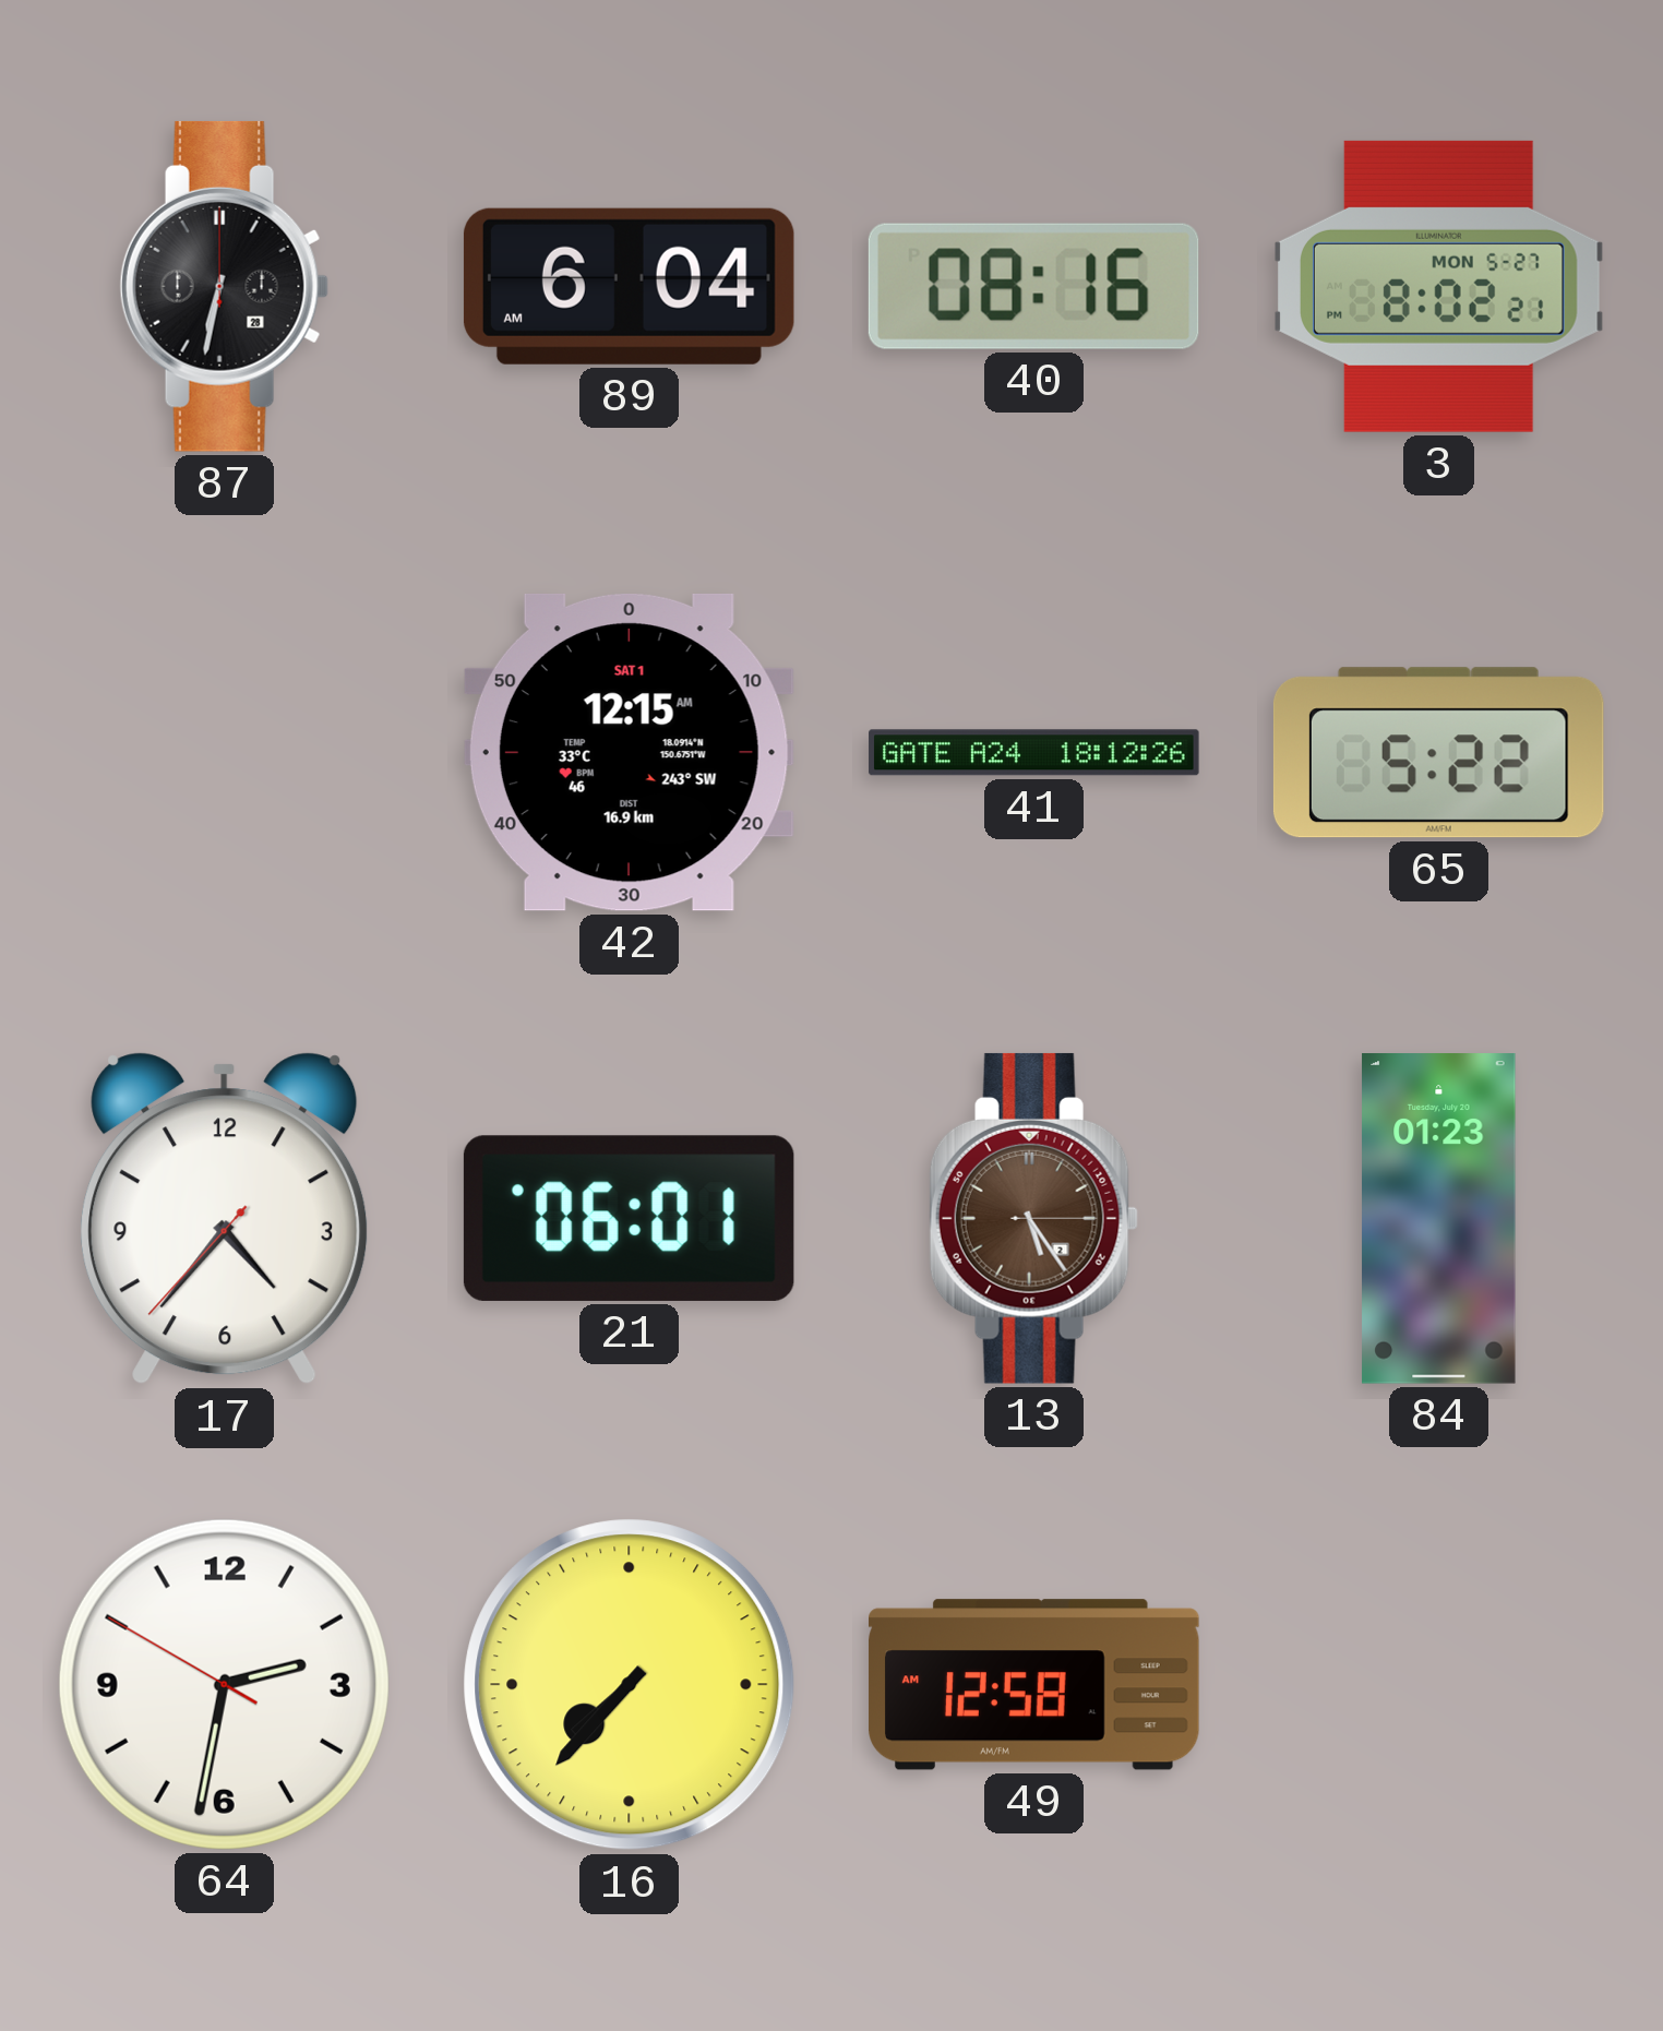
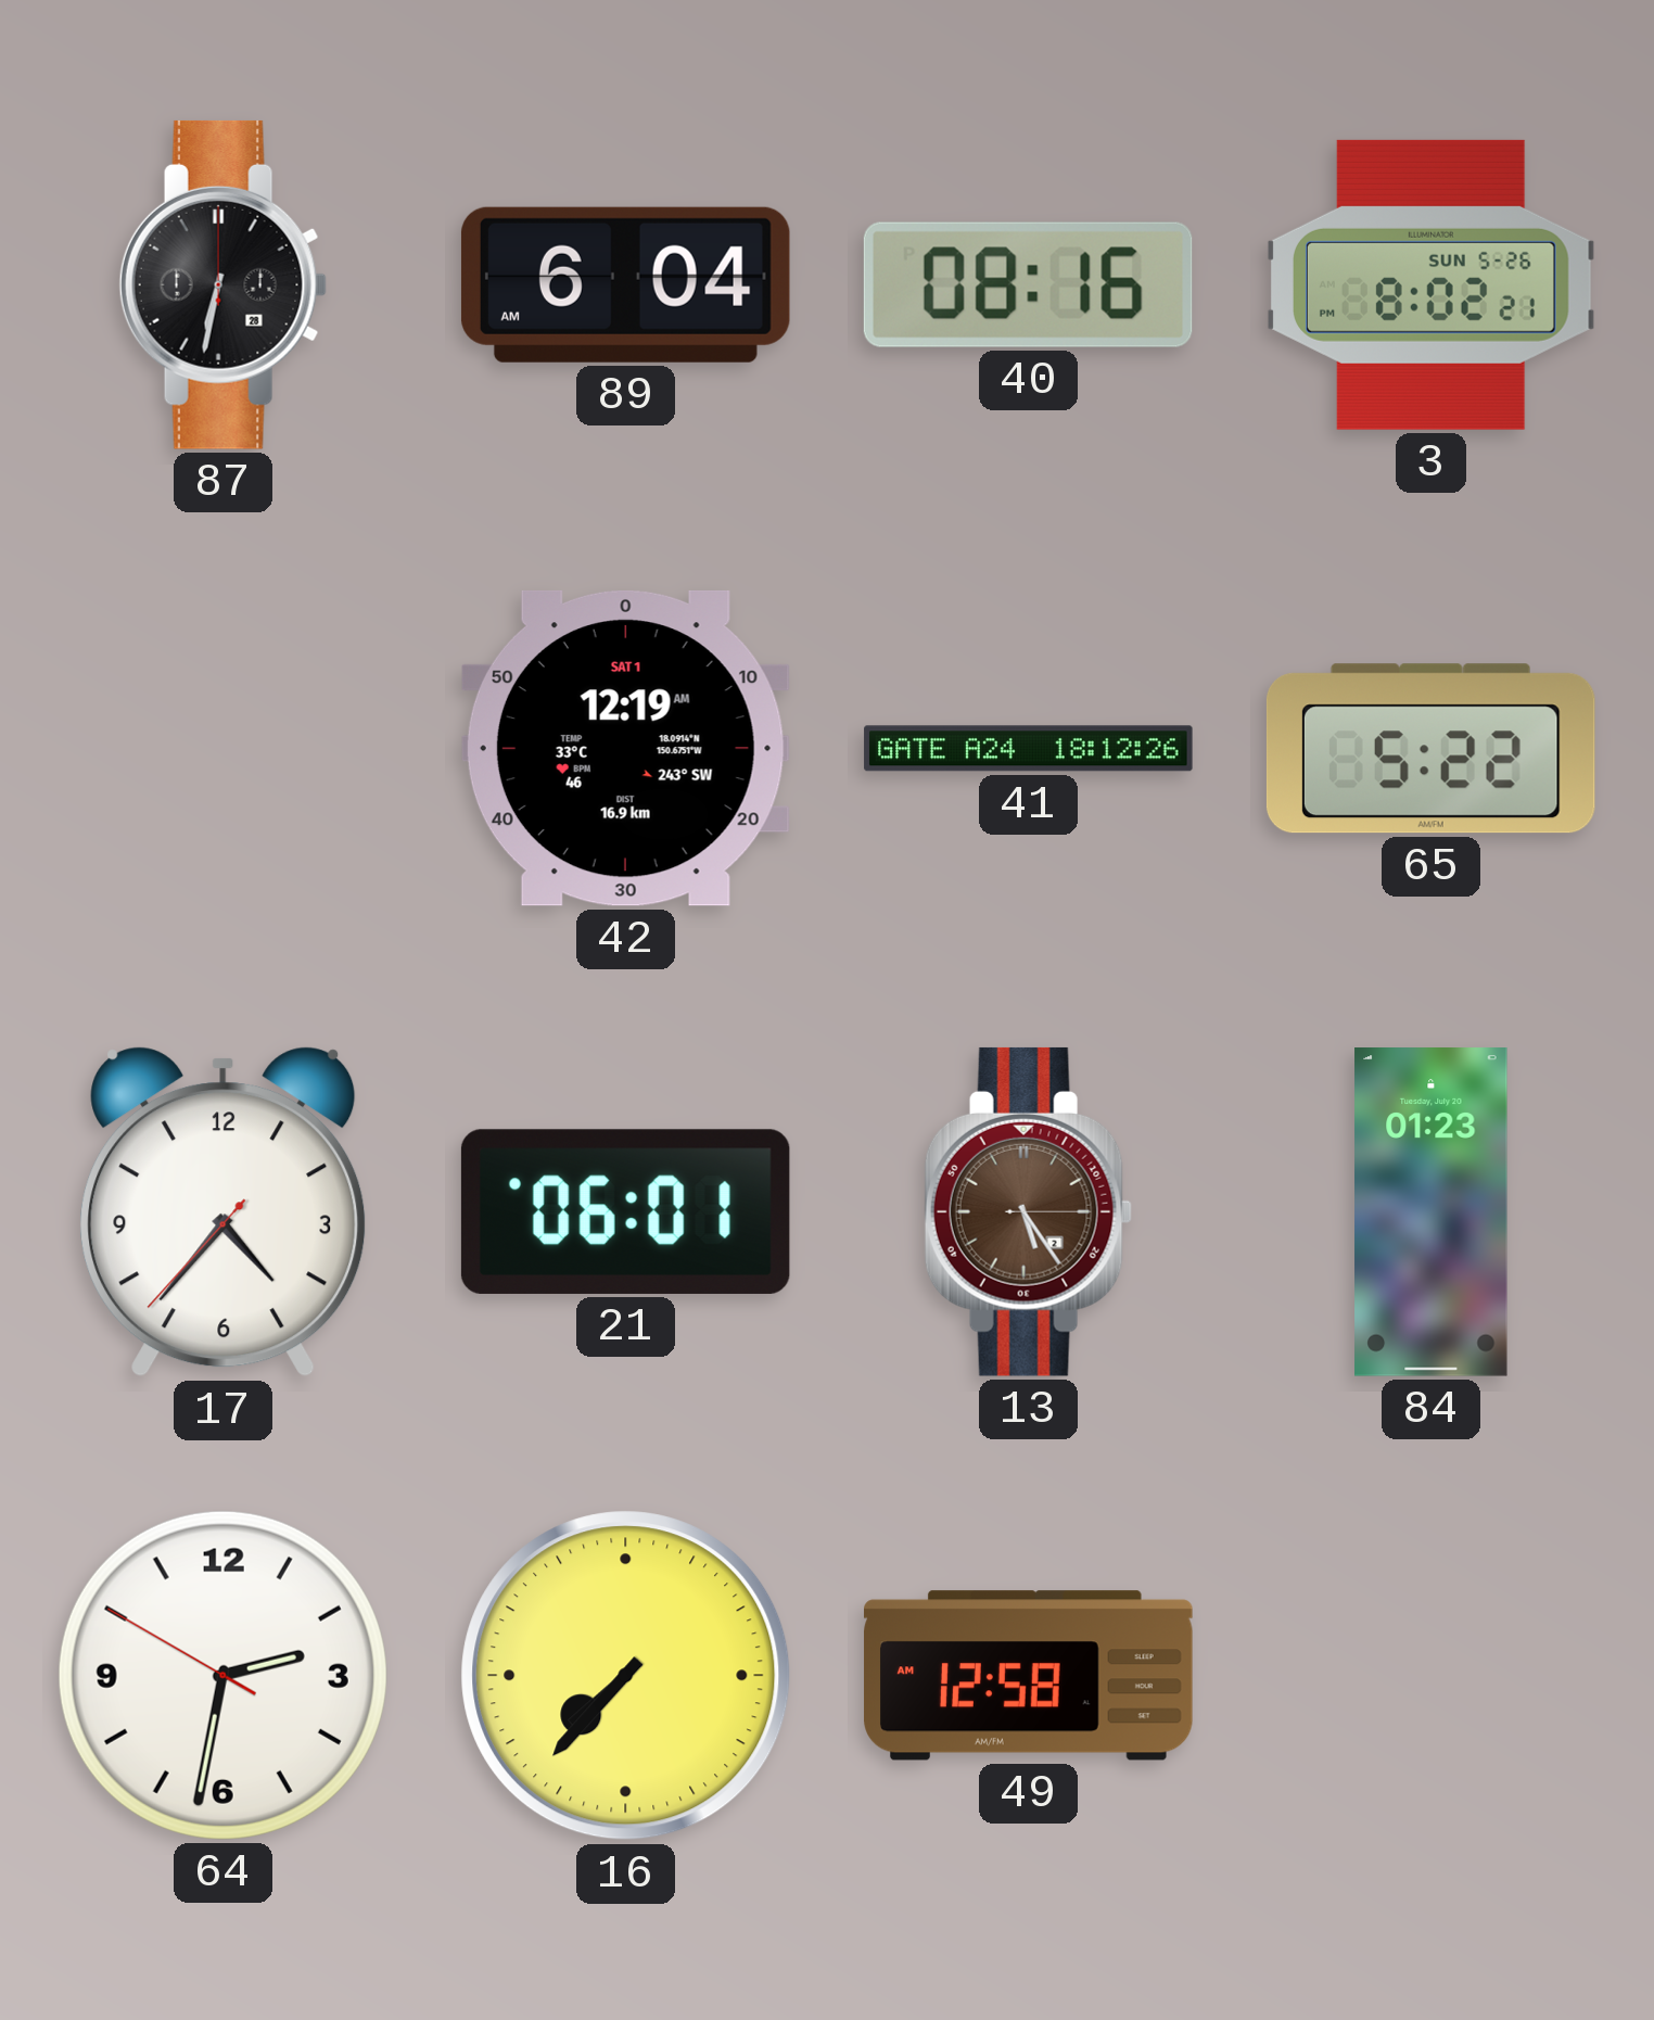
3 date: MON 5-27 -> SUN 5-26
42: 12:15 -> 12:19
